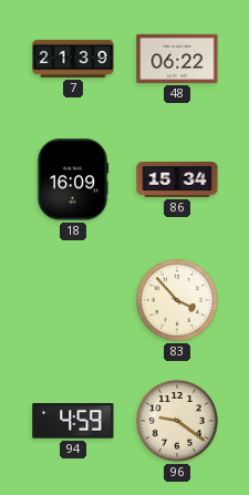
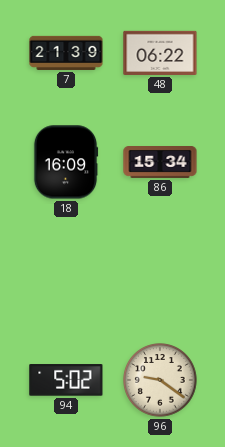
83: 3:53 -> none
94: 4:59 -> 5:02
